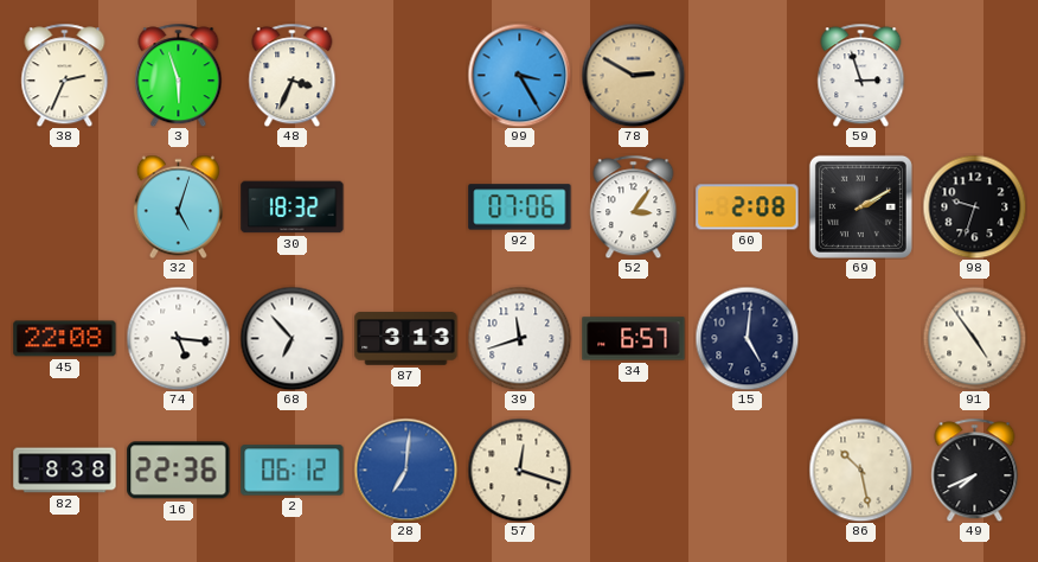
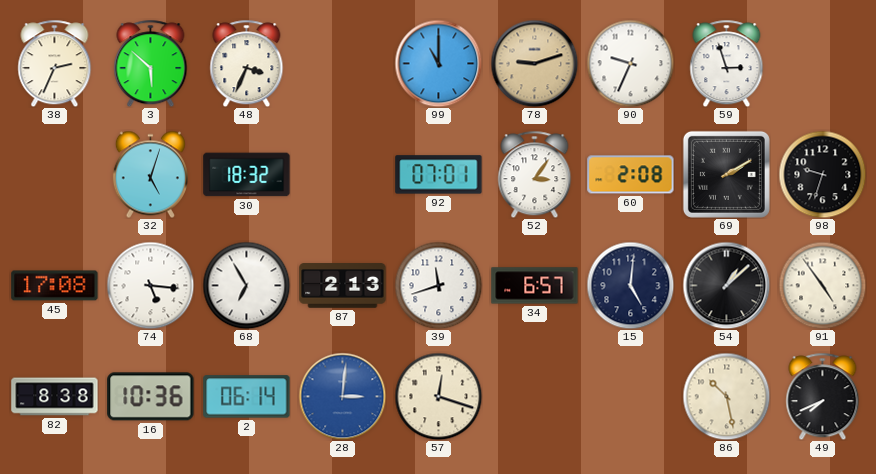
3: 5:57 -> 5:52
99: 3:25 -> 11:00
78: 2:50 -> 9:12
90: none -> 9:34
92: 07:06 -> 07:01
45: 22:08 -> 17:08
68: 6:53 -> 6:55
87: 3:13 -> 2:13
54: none -> 1:08
16: 22:36 -> 10:36
2: 06:12 -> 06:14
28: 7:01 -> 3:01
